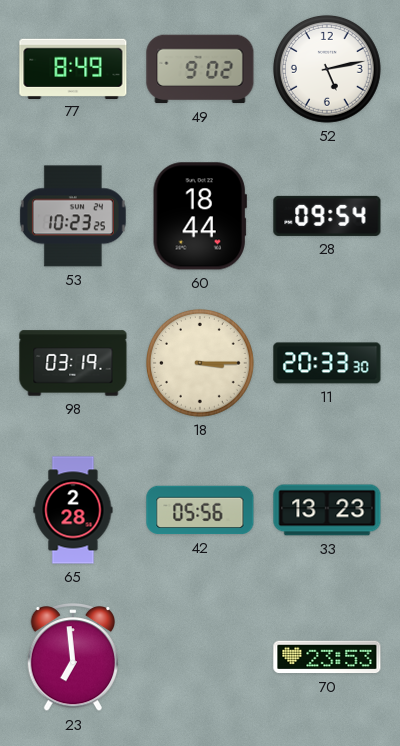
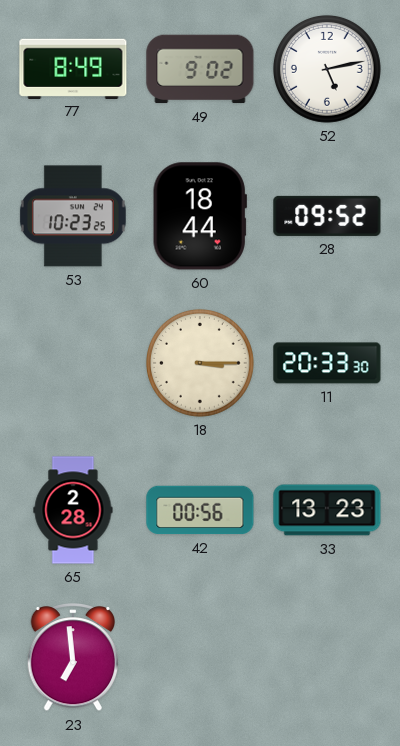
28: 09:54 -> 09:52
98: 03:19 -> none
42: 05:56 -> 00:56
70: 23:53 -> none
